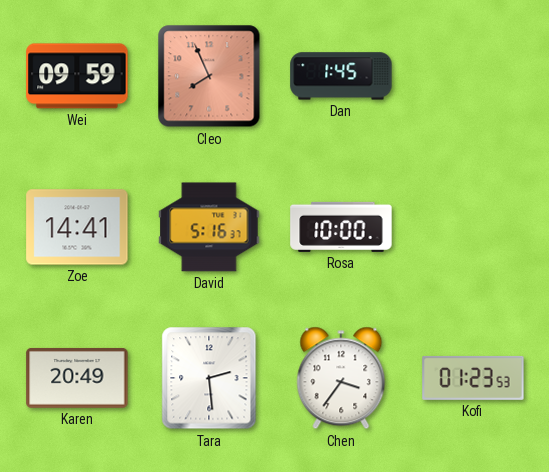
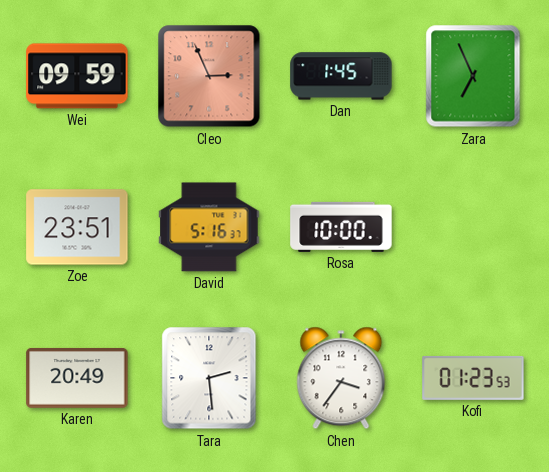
Cleo: 7:56 -> 2:56
Zara: none -> 6:56
Zoe: 14:41 -> 23:51
